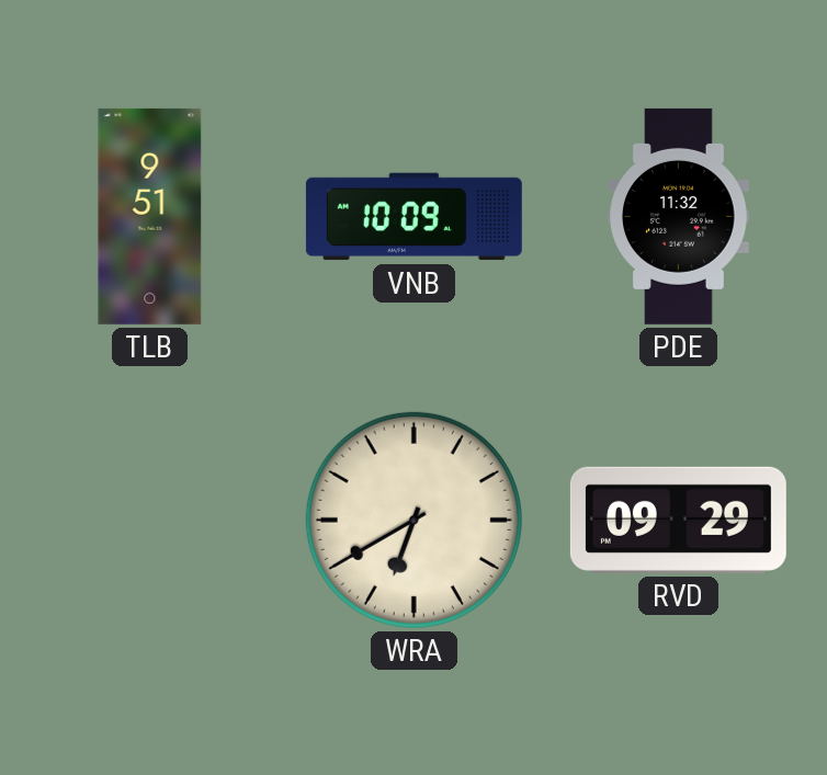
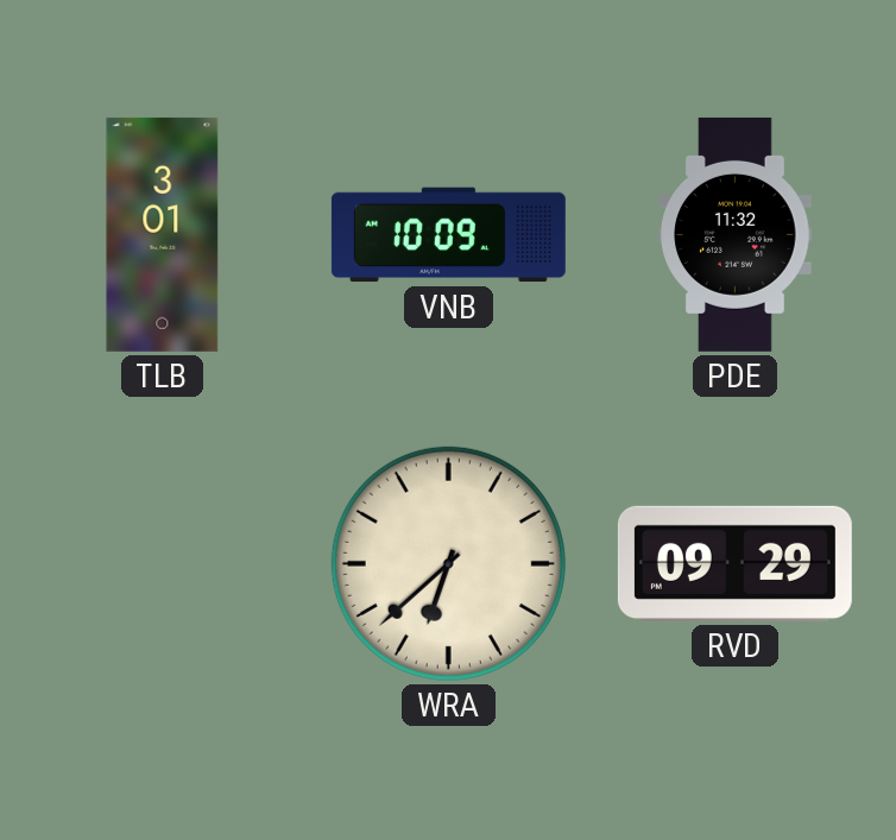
TLB: 9:51 -> 3:01
WRA: 6:40 -> 6:38
